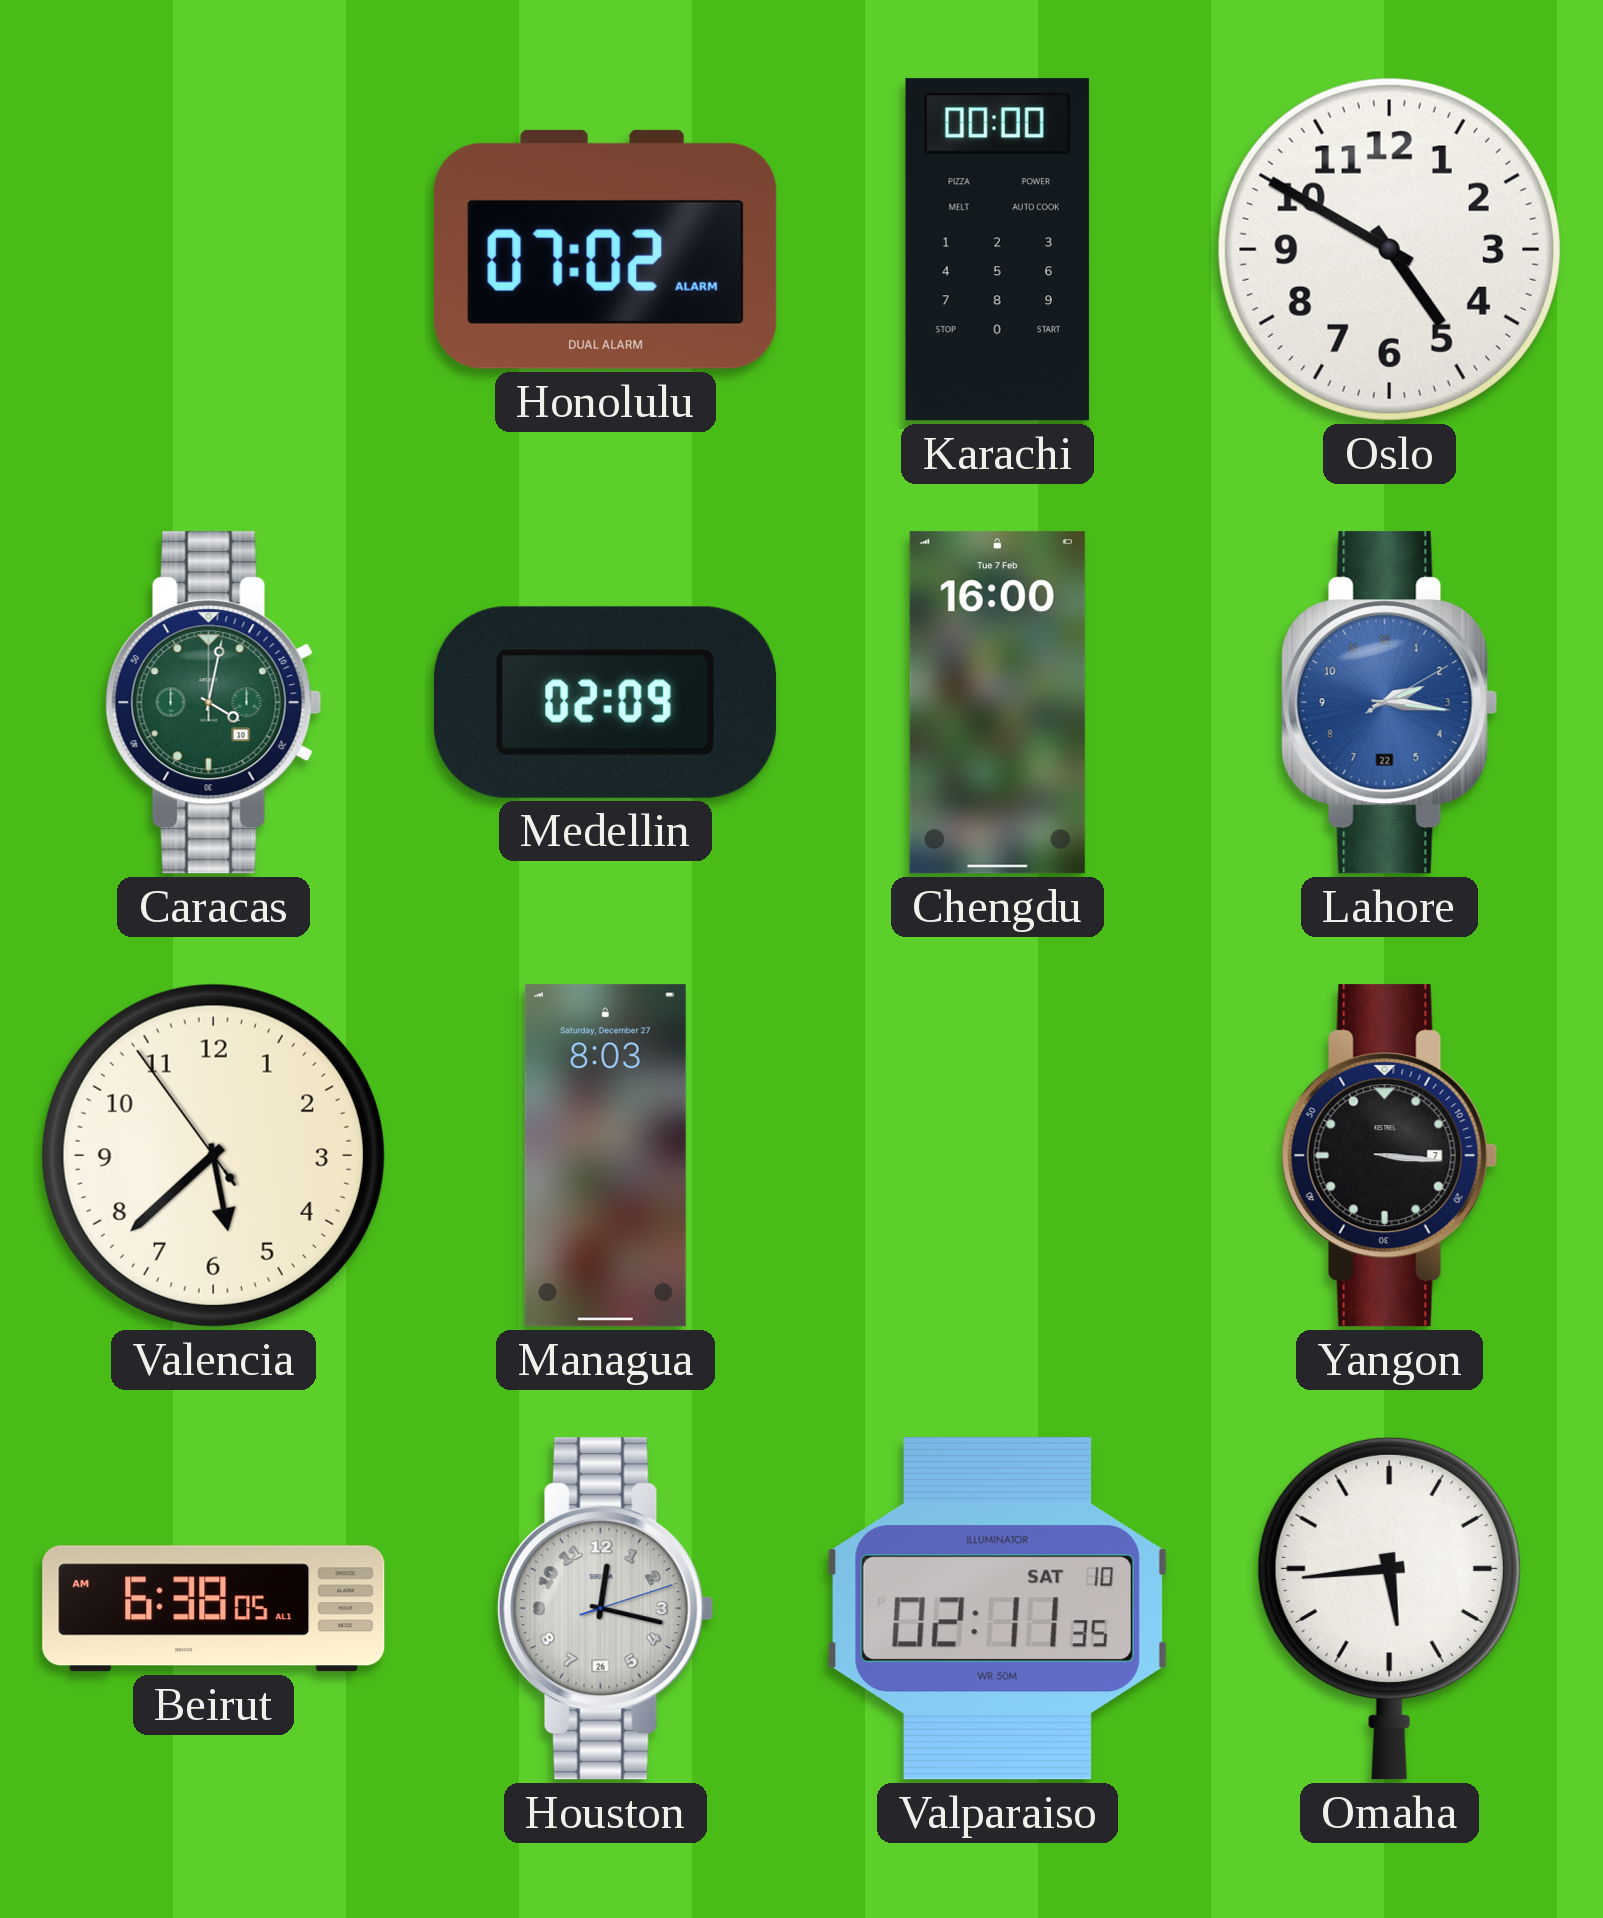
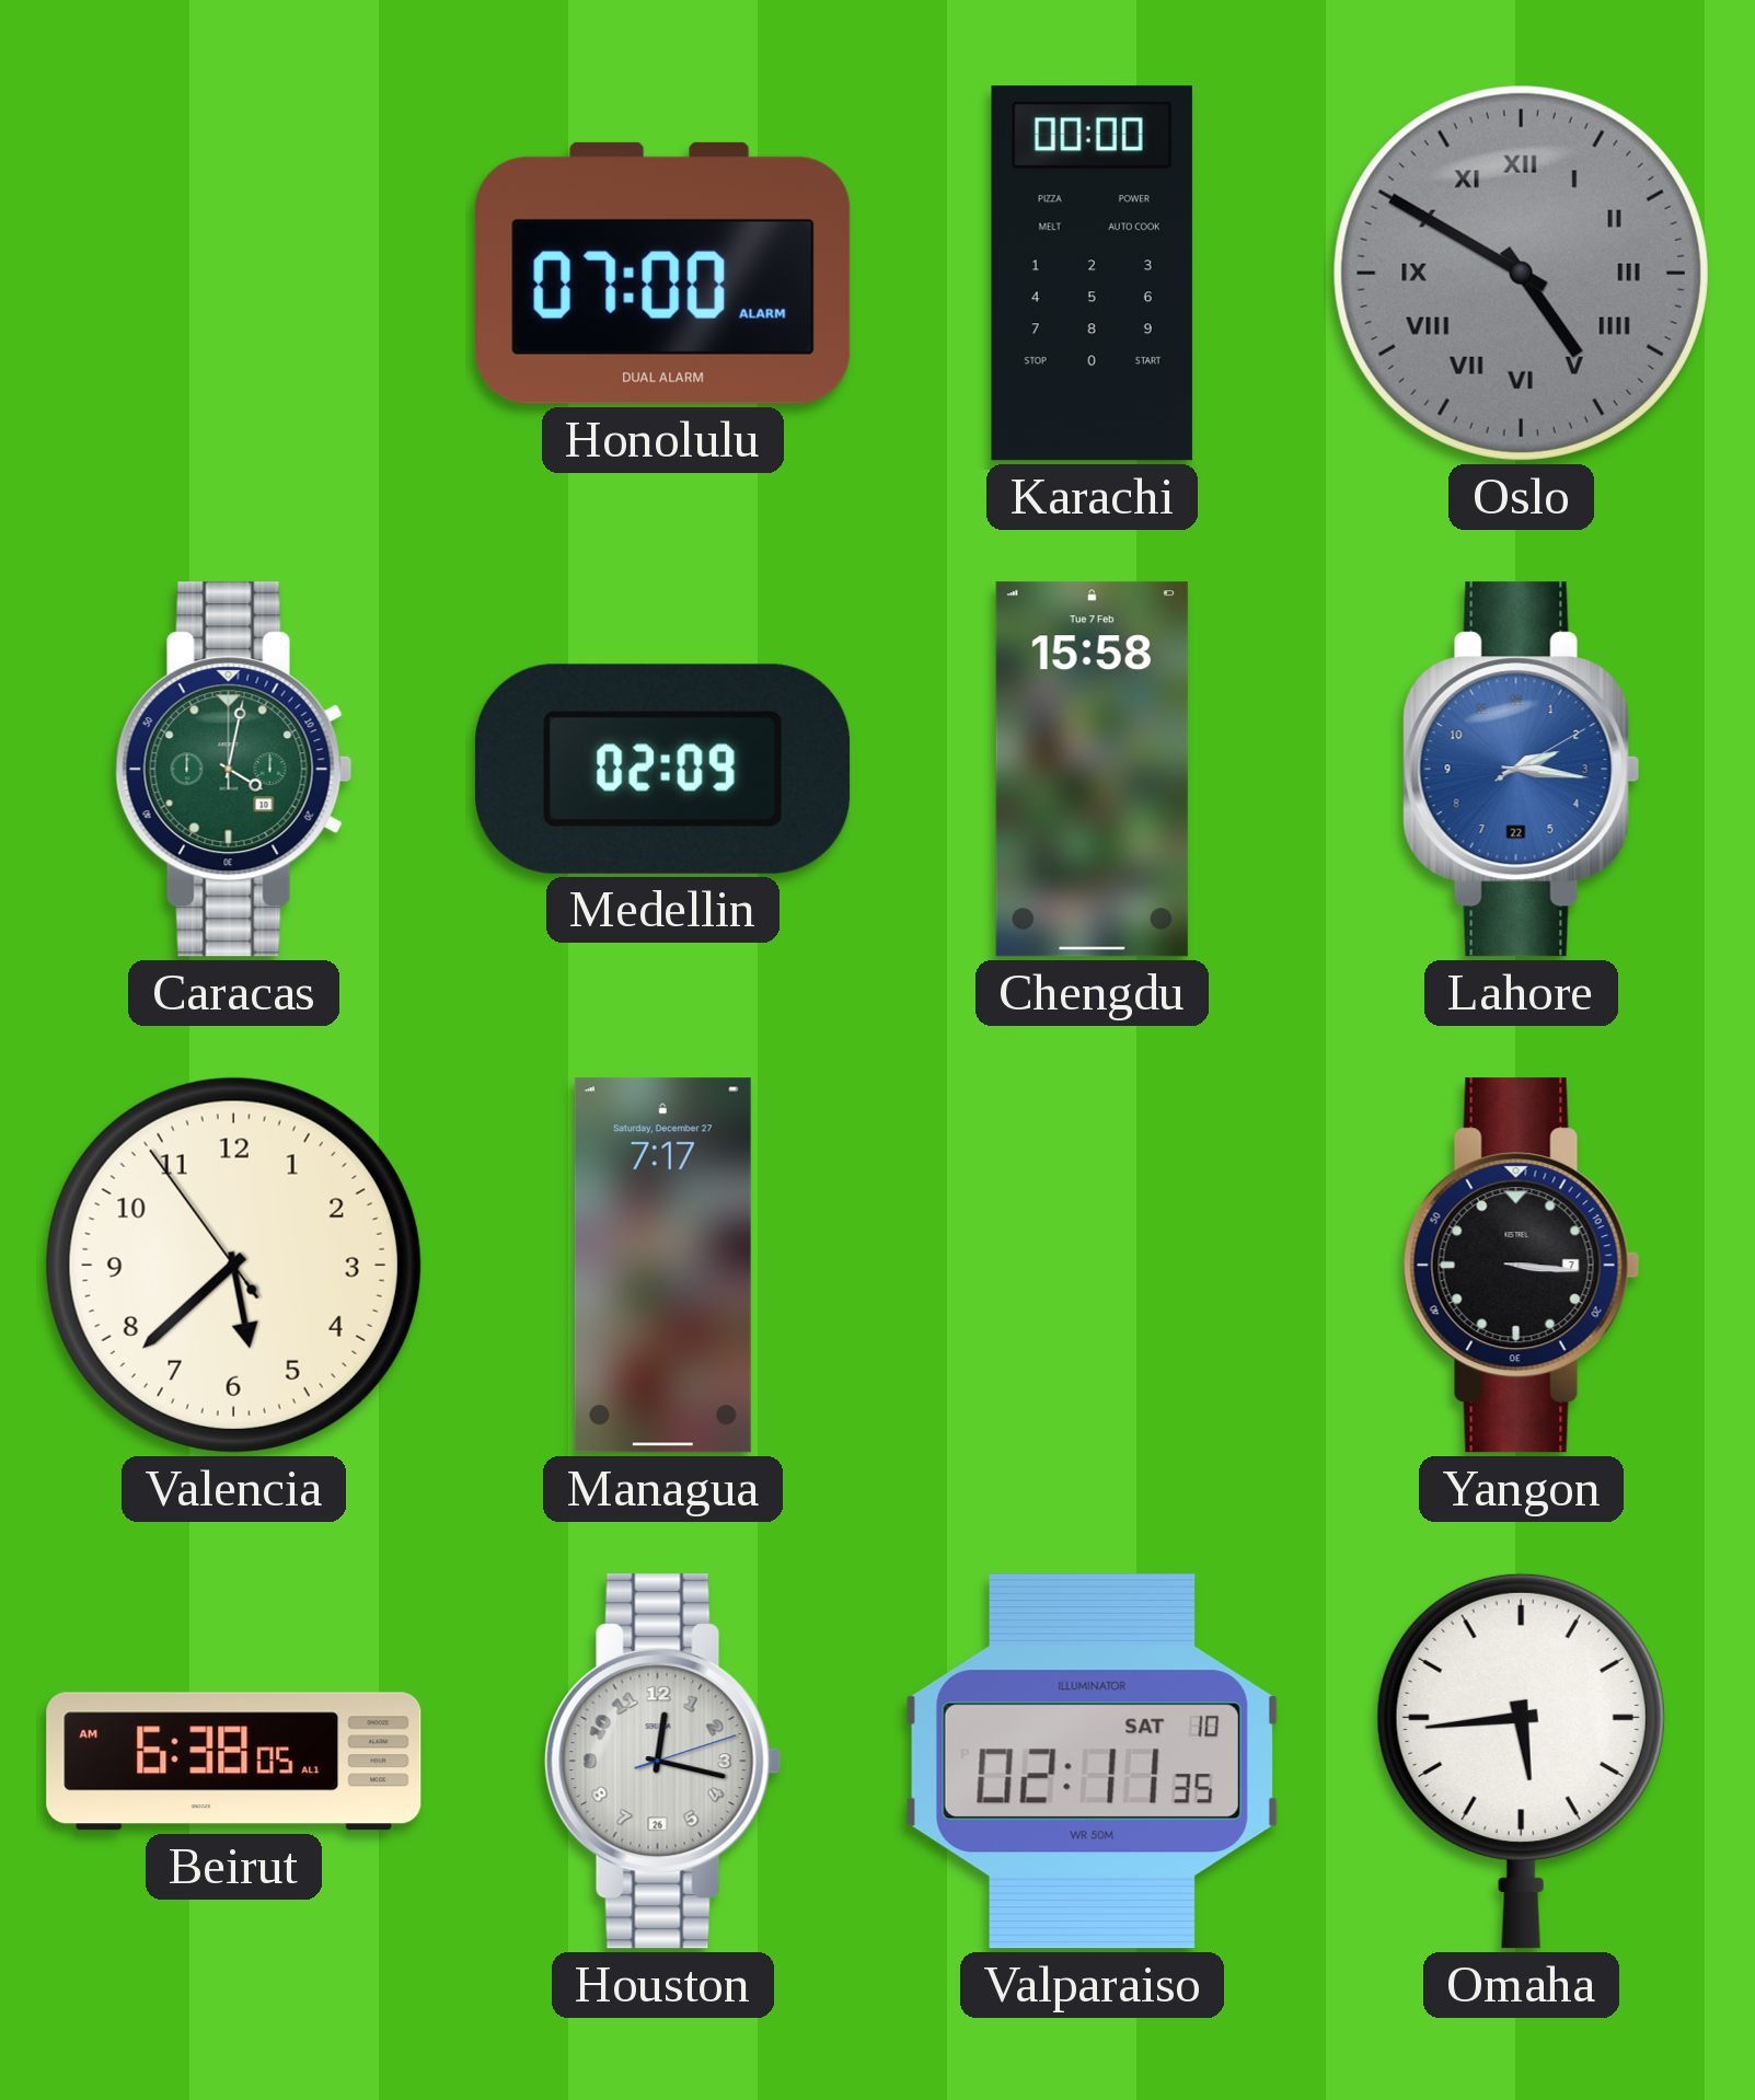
Honolulu: 07:02 -> 07:00
Oslo dial: white -> grey
Oslo numerals: Arabic -> Roman
Chengdu: 16:00 -> 15:58
Managua: 8:03 -> 7:17
